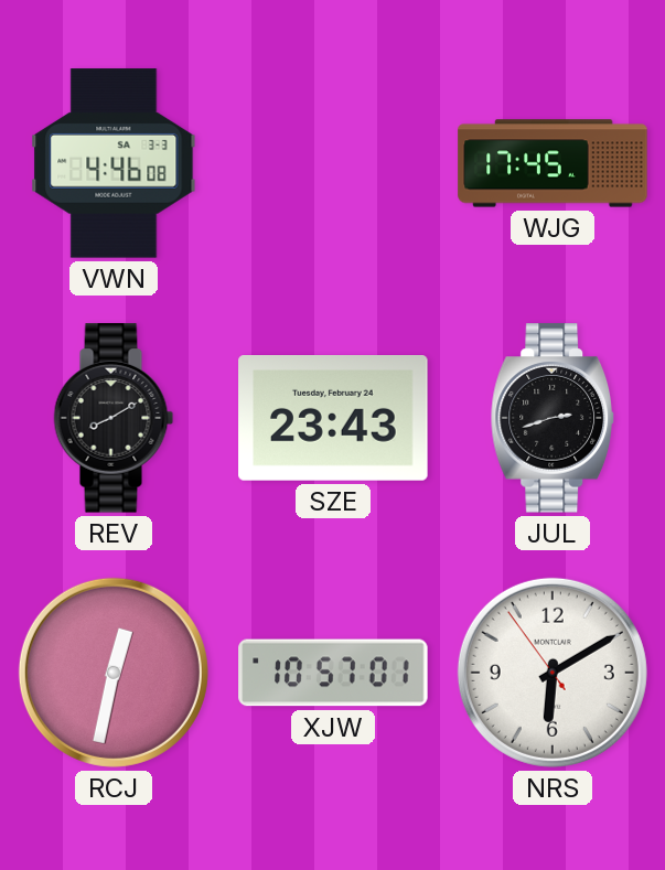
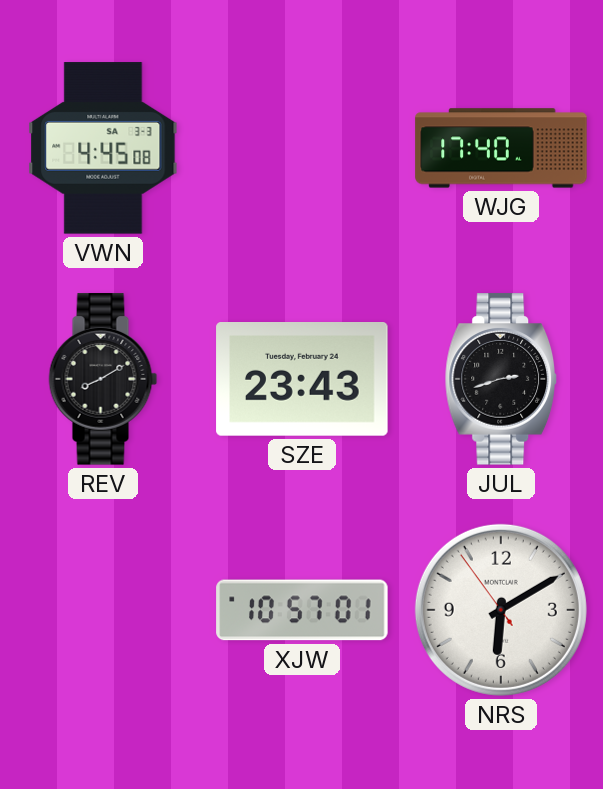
VWN: 4:46 -> 4:45
WJG: 17:45 -> 17:40
RCJ: 12:32 -> none
